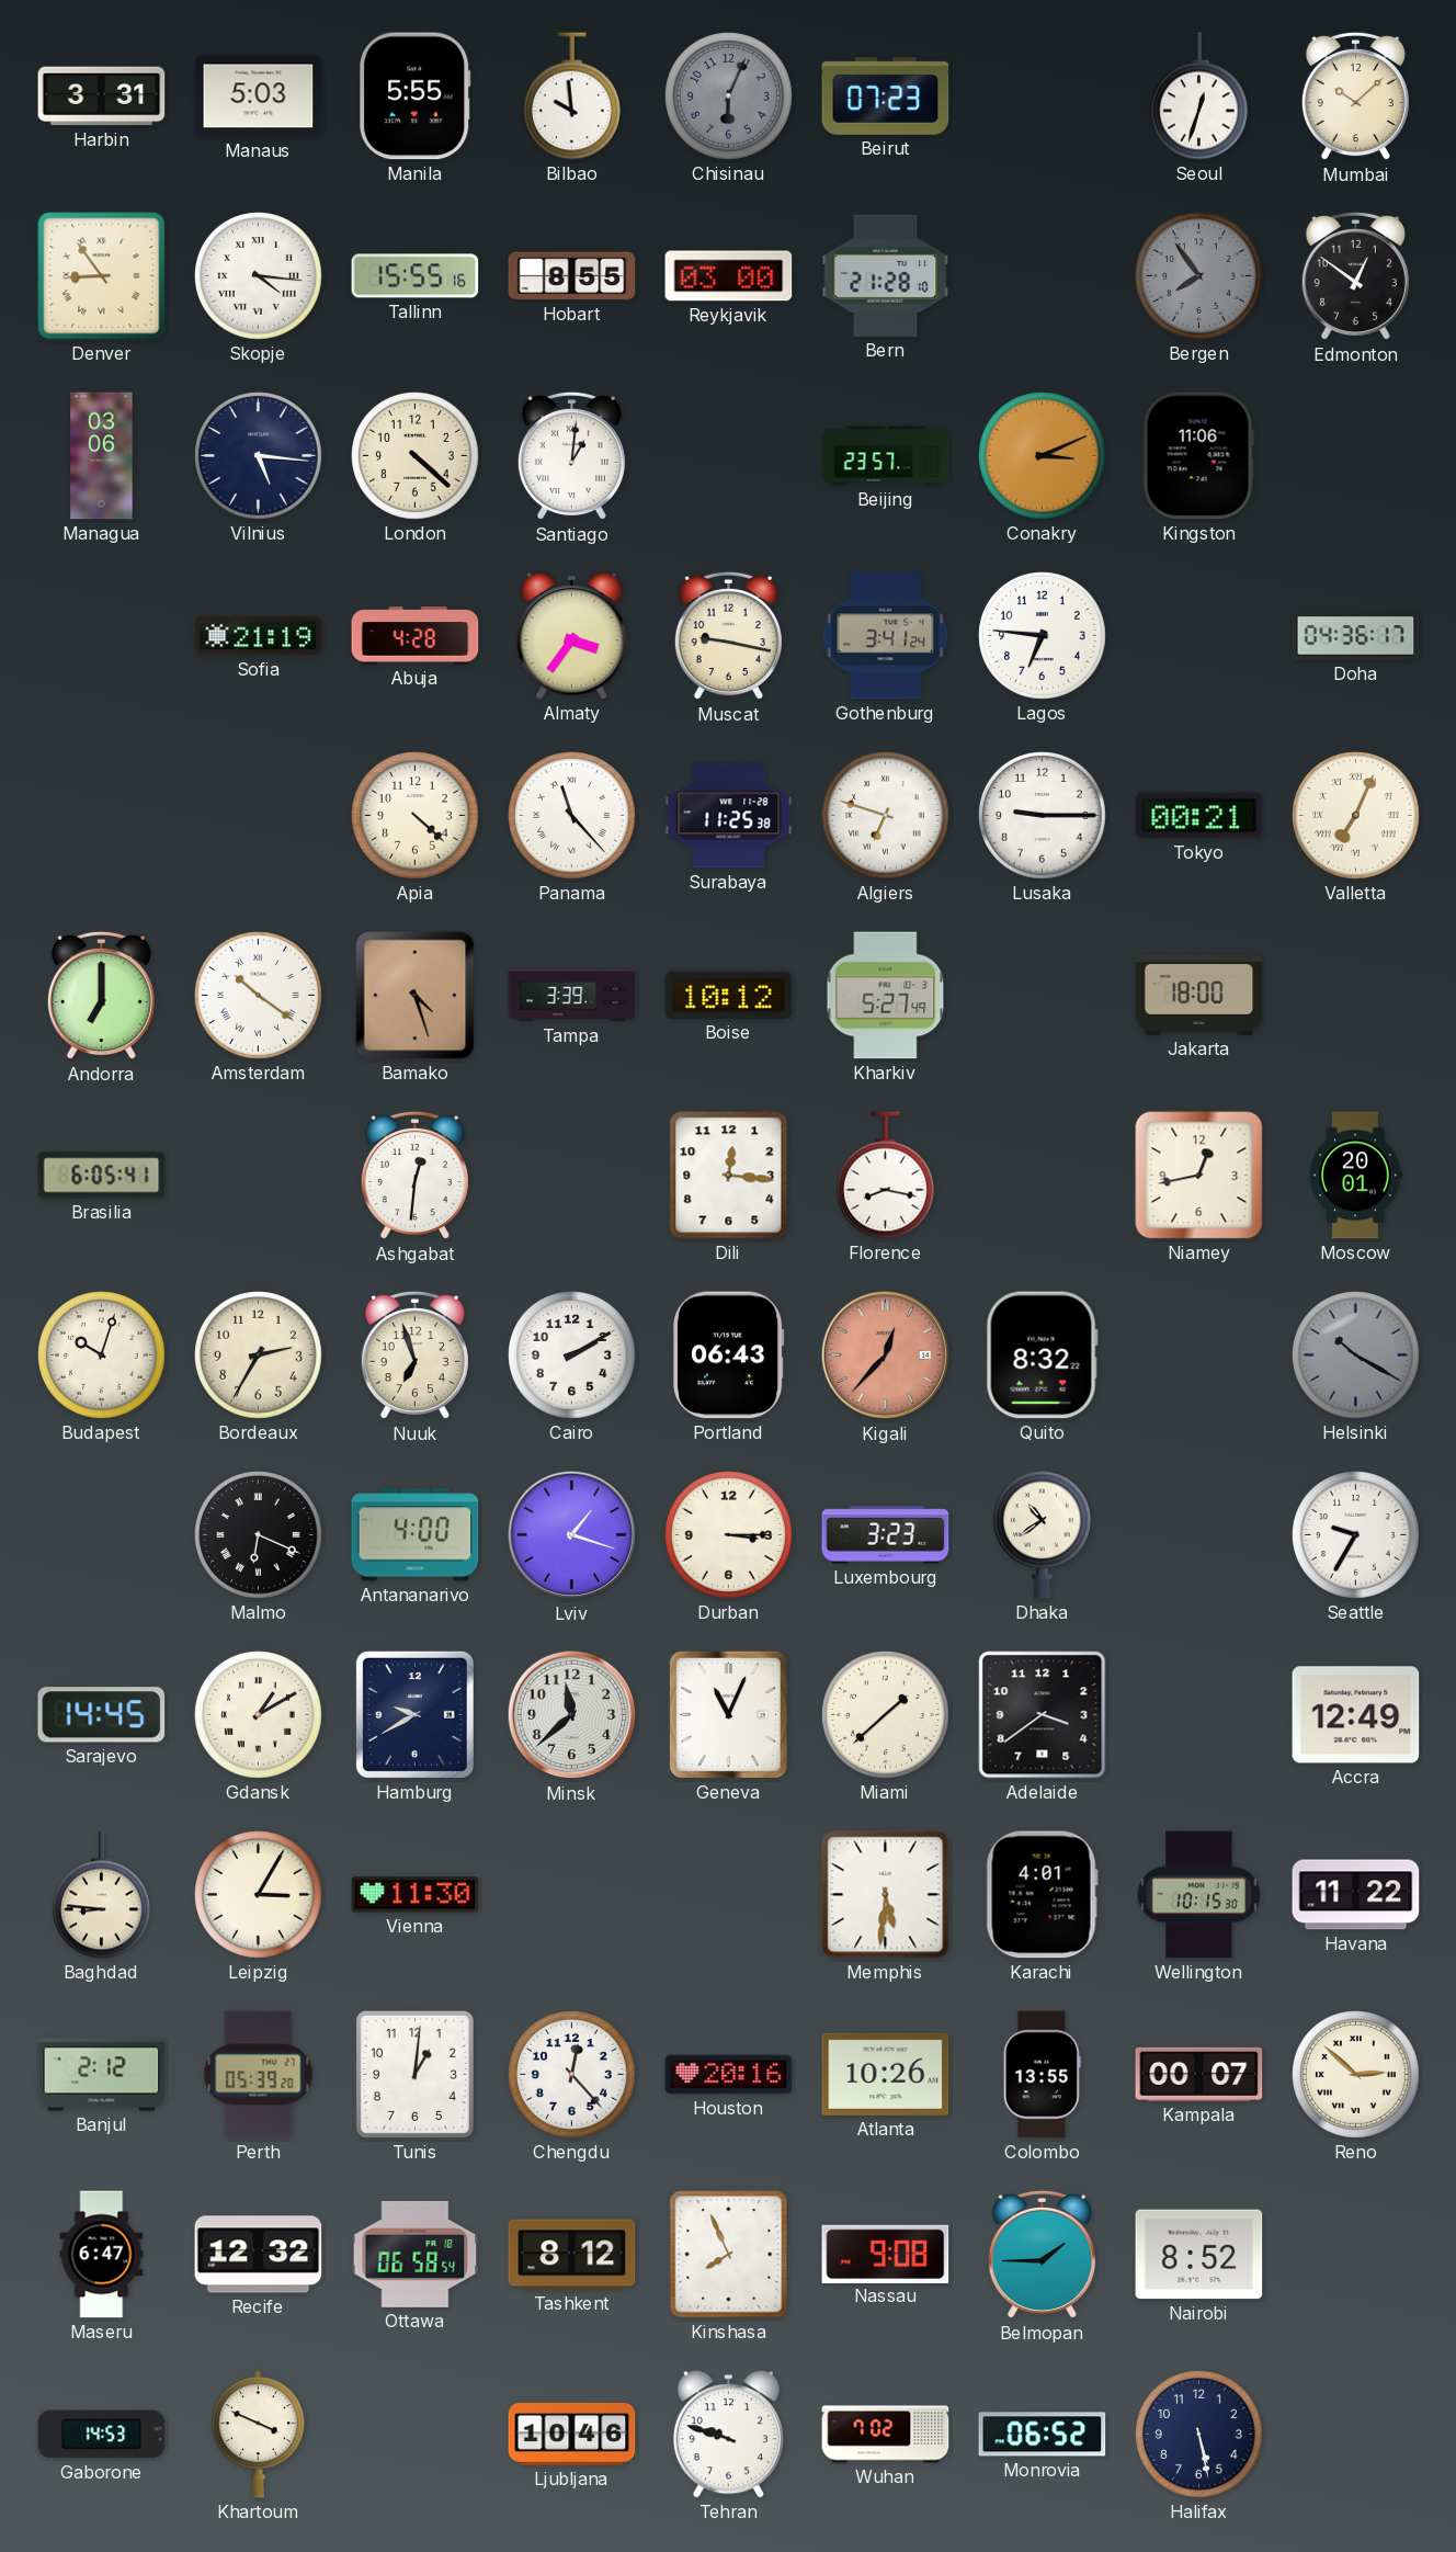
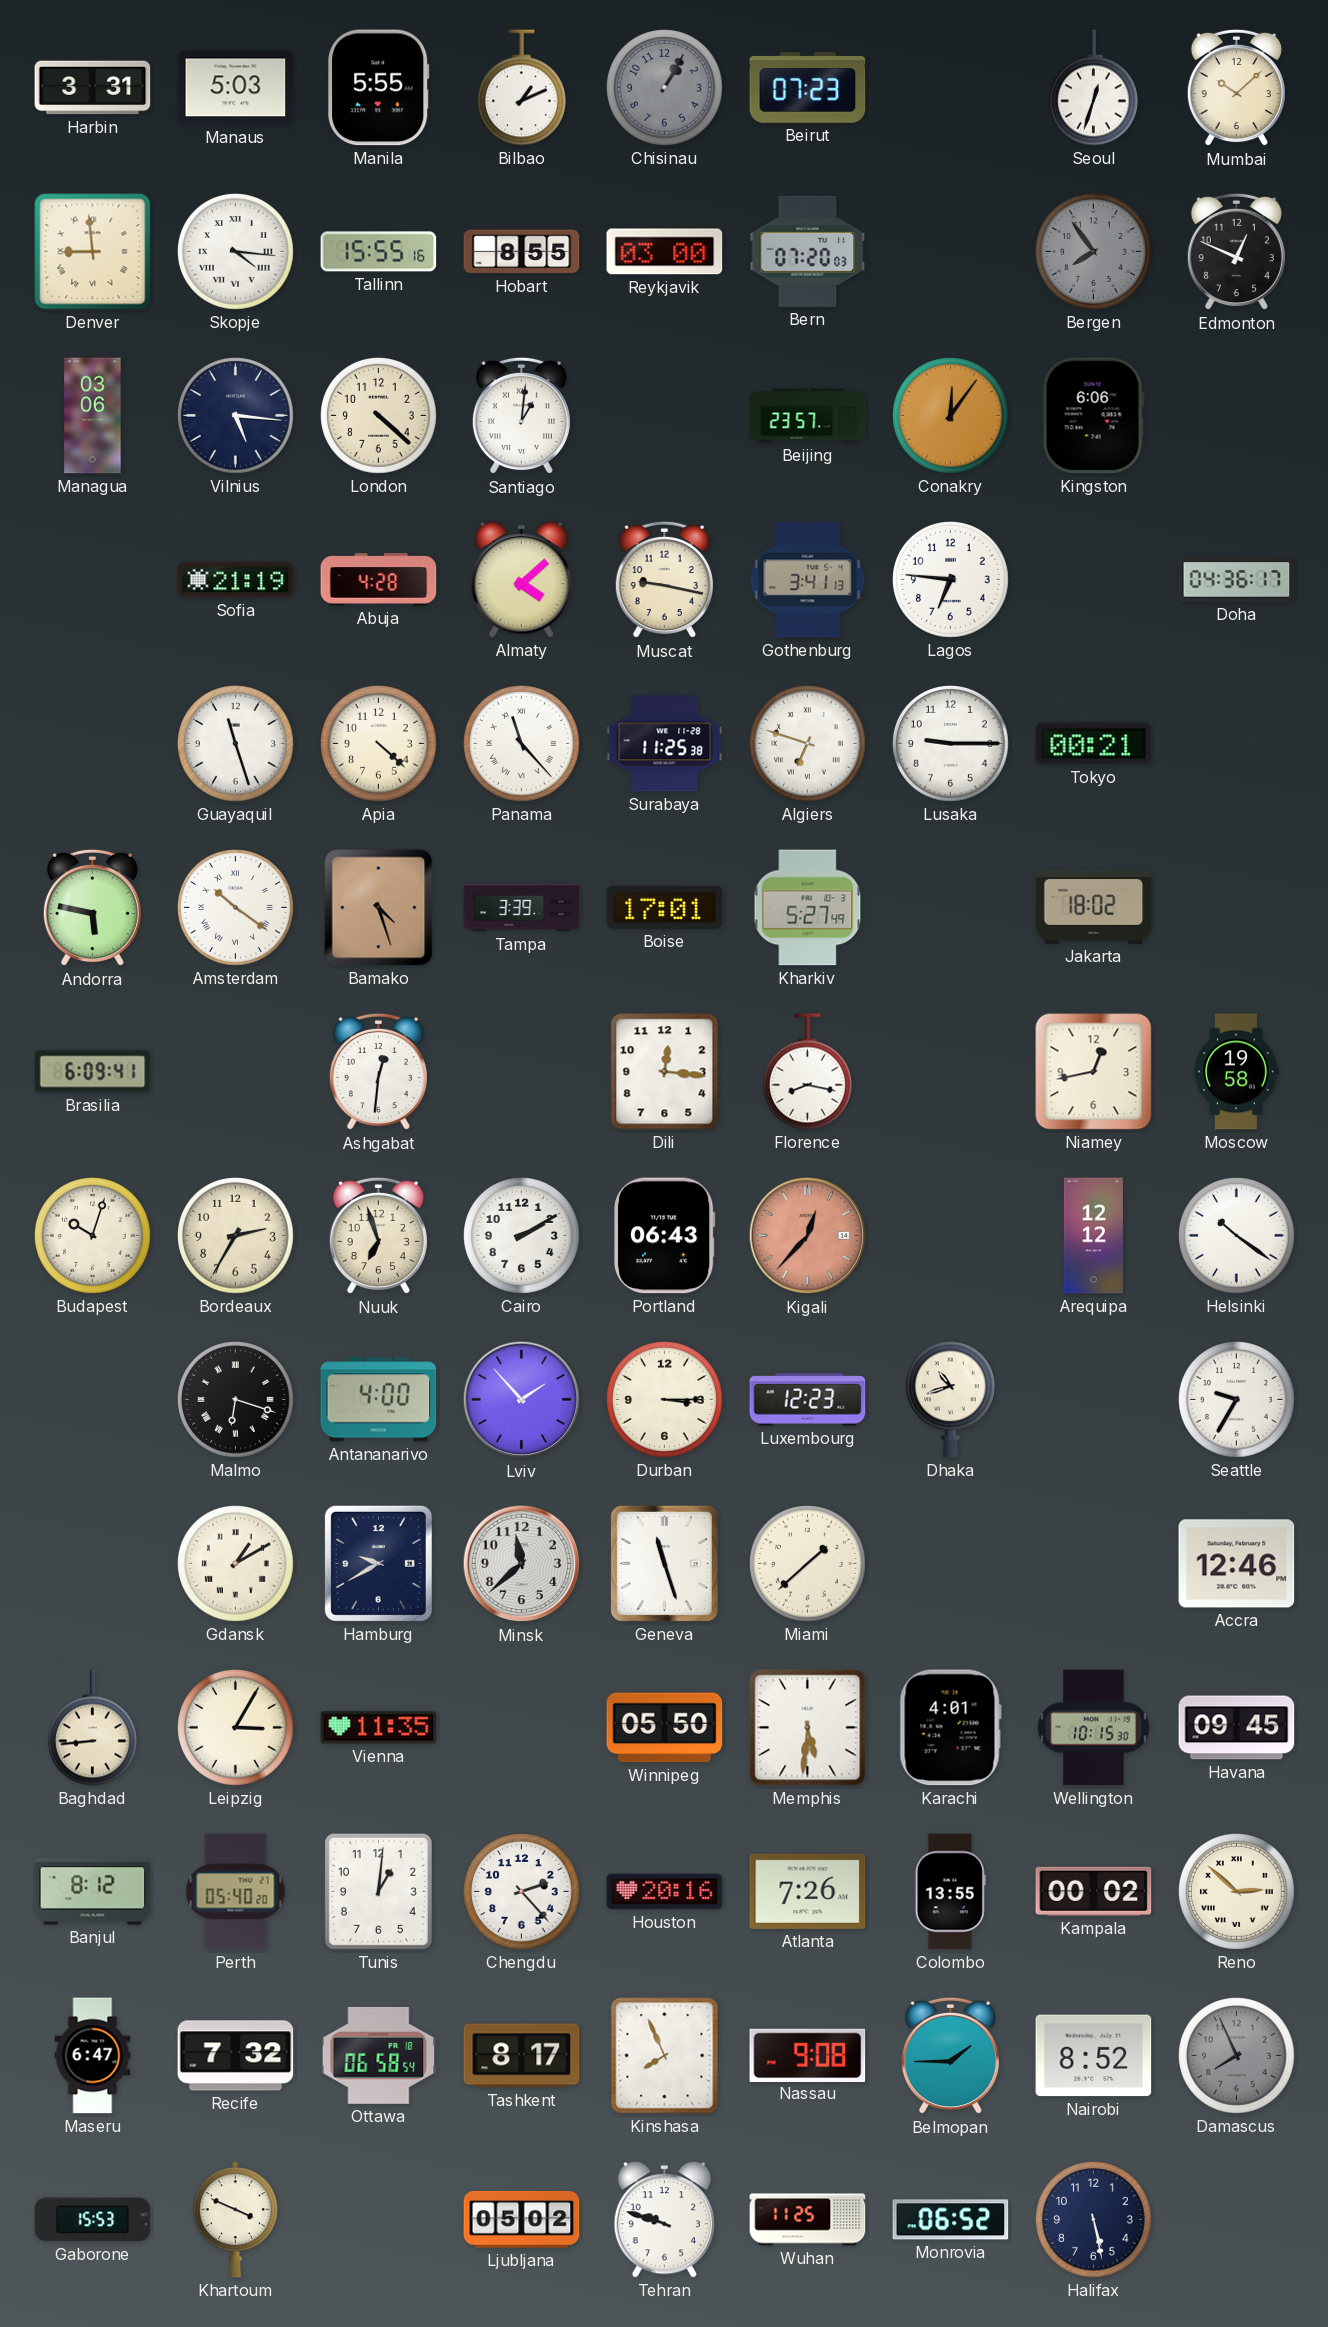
Bilbao: 9:59 -> 1:11
Chisinau: 6:04 -> 1:05
Denver: 8:54 -> 8:59
Bern: 21:28 -> 07:20
Edmonton: 12:51 -> 12:49
Conakry: 3:11 -> 12:06
Kingston: 11:06 -> 6:06
Almaty: 3:36 -> 4:08
Gothenburg: 3:41:24 -> 3:41:13
Guayaquil: none -> 11:27
Valletta: 7:04 -> none
Andorra: 7:00 -> 5:47
Boise: 10:12 -> 17:01
Jakarta: 18:00 -> 18:02
Brasilia: 6:05 -> 6:09
Moscow: 20:01 -> 19:58
Quito: 8:32 -> none
Arequipa: none -> 12:12
Helsinki: 10:20 -> 10:21
Helsinki dial: grey -> white
Malmo: 6:19 -> 6:18
Lviv: 1:18 -> 1:53
Luxembourg: 3:23 -> 12:23
Dhaka: 10:39 -> 10:42
Sarajevo: 14:45 -> none
Geneva: 11:04 -> 11:27
Adelaide: 3:39 -> none
Accra: 12:49 -> 12:46
Baghdad: 8:46 -> 8:44
Vienna: 11:30 -> 11:35
Winnipeg: none -> 05:50
Havana: 11:22 -> 09:45
Banjul: 2:12 -> 8:12
Perth: 05:39 -> 05:40
Chengdu: 12:23 -> 2:23
Atlanta: 10:26 -> 7:26
Kampala: 00:07 -> 00:02
Recife: 12:32 -> 7:32
Tashkent: 8:12 -> 8:17
Damascus: none -> 7:56
Gaborone: 14:53 -> 15:53
Ljubljana: 10:46 -> 05:02
Wuhan: 7:02 -> 11:25
